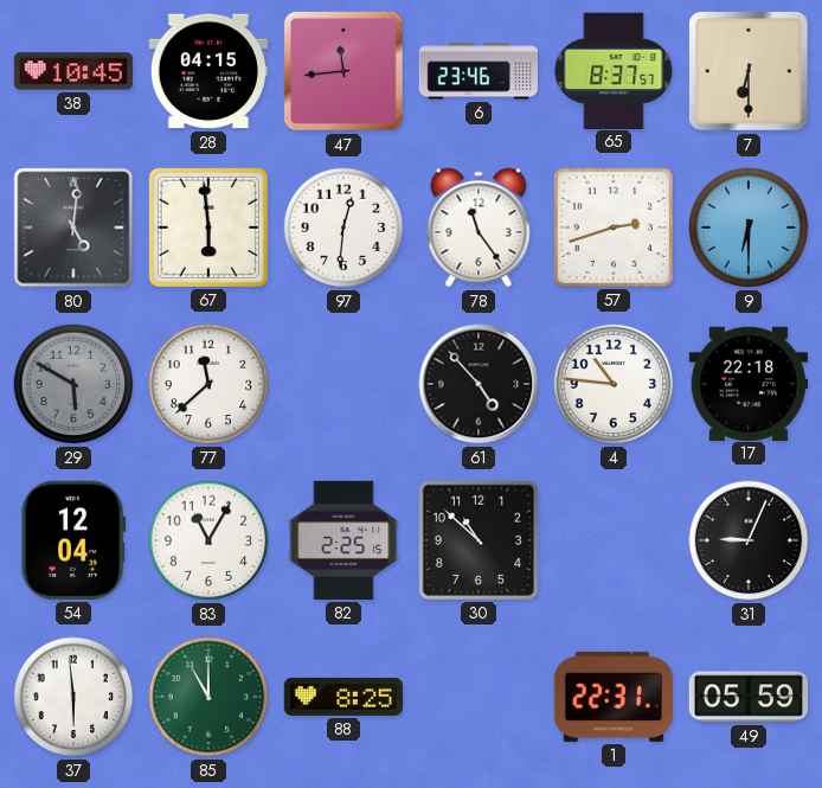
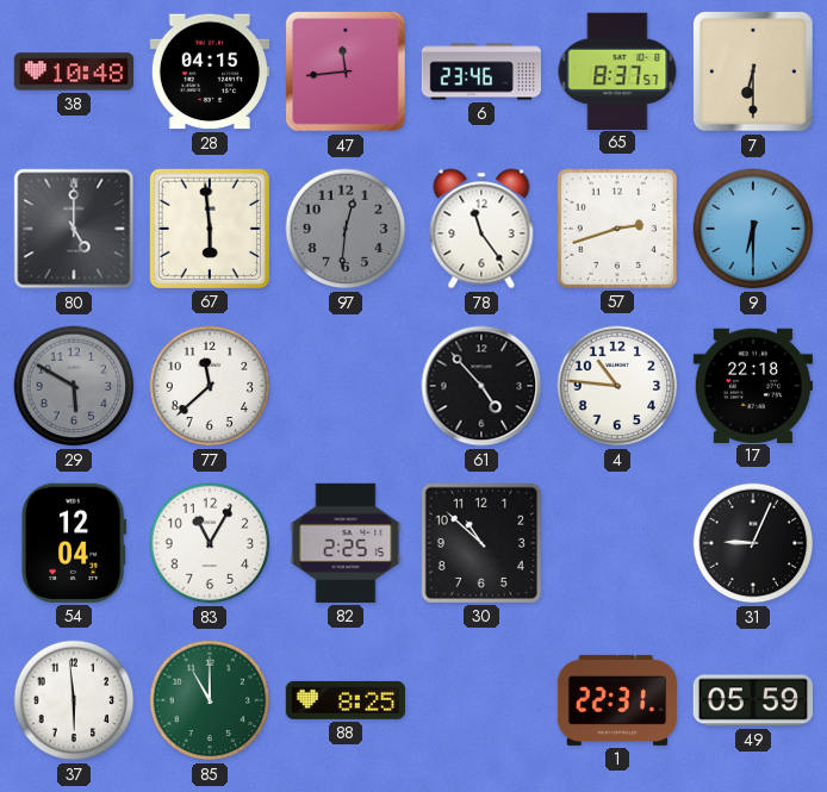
38: 10:45 -> 10:48
80: 5:01 -> 5:00
97 dial: white -> grey
